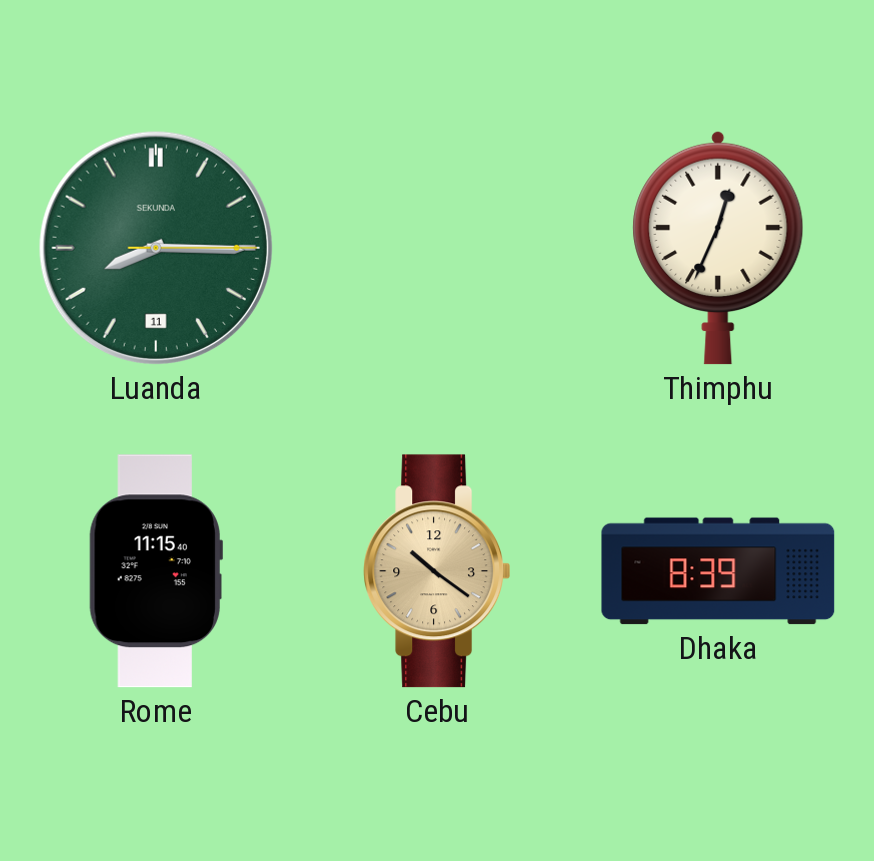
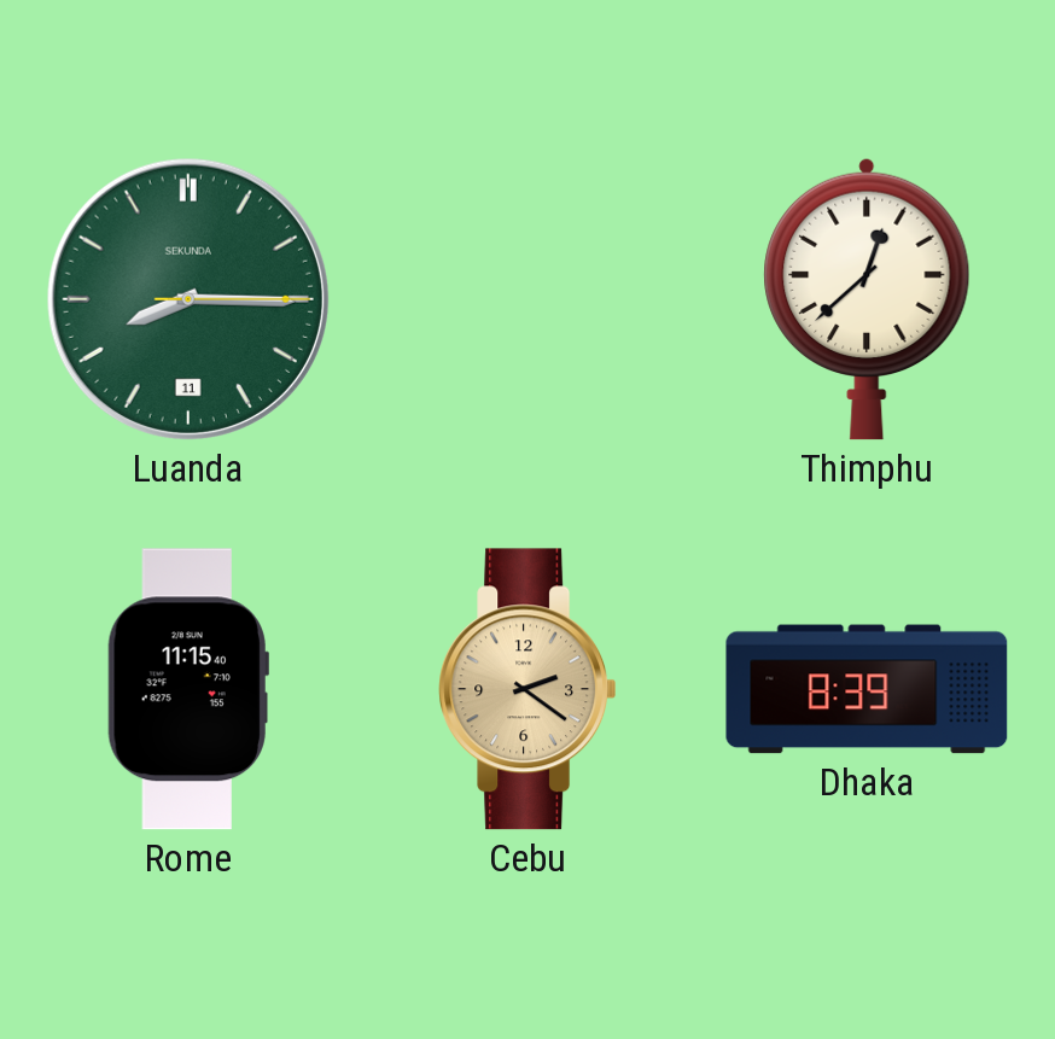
Thimphu: 12:34 -> 12:38
Cebu: 10:21 -> 2:21
